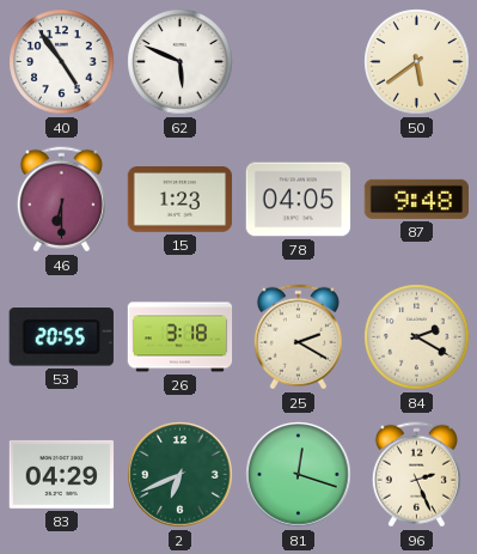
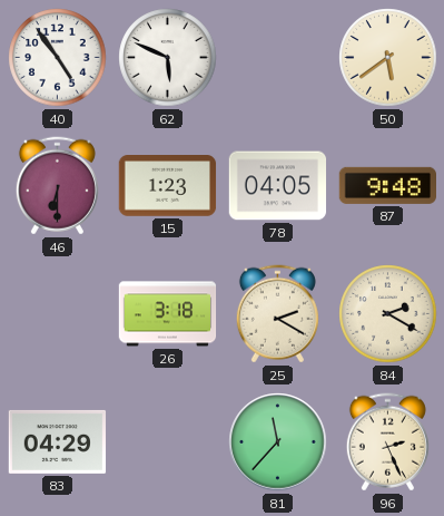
53: 20:55 -> none
2: 6:41 -> none
81: 12:18 -> 11:37
